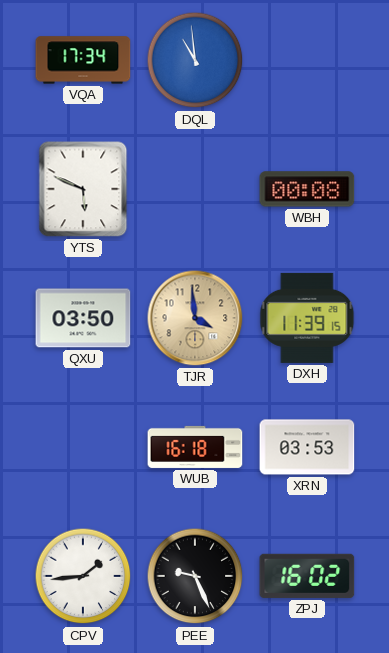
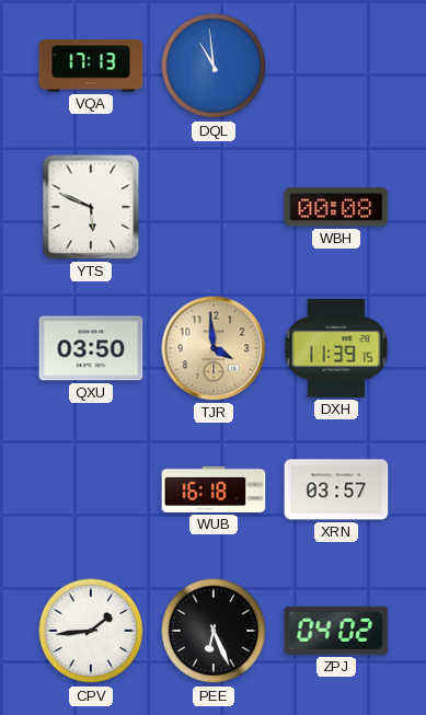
VQA: 17:34 -> 17:13
XRN: 03:53 -> 03:57
PEE: 9:26 -> 6:26
ZPJ: 16:02 -> 04:02
